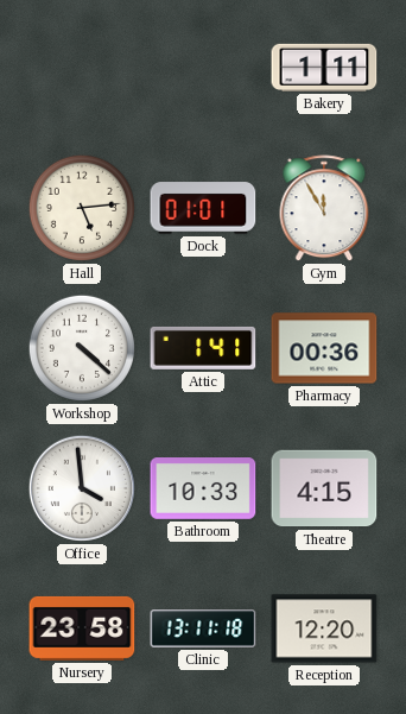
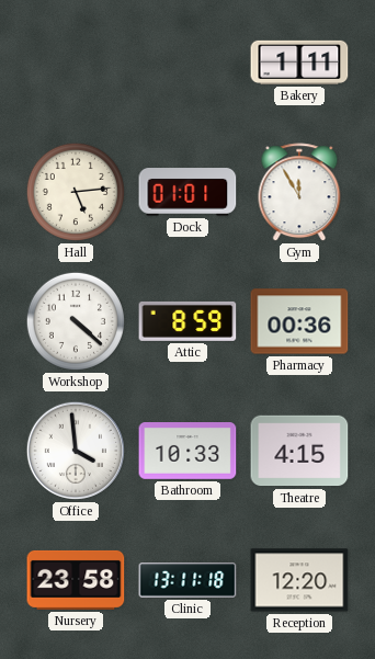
Attic: 1:41 -> 8:59
